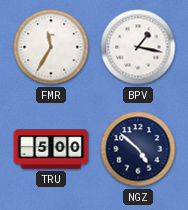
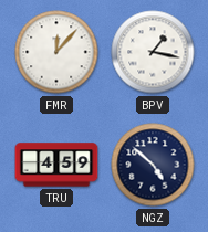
FMR: 11:35 -> 12:07
TRU: 5:00 -> 4:59
